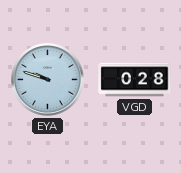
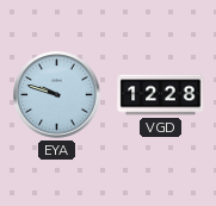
VGD: 0:28 -> 12:28
